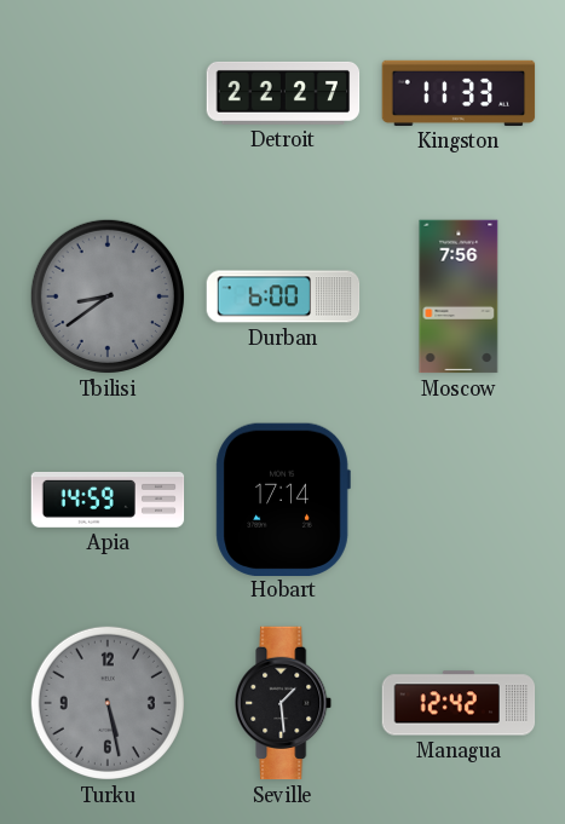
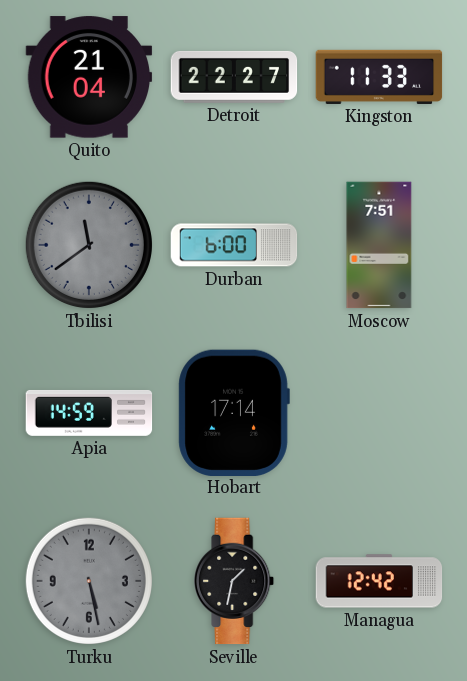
Quito: none -> 21:04
Tbilisi: 8:39 -> 11:39
Moscow: 7:56 -> 7:51
Seville: 1:29 -> 1:32
